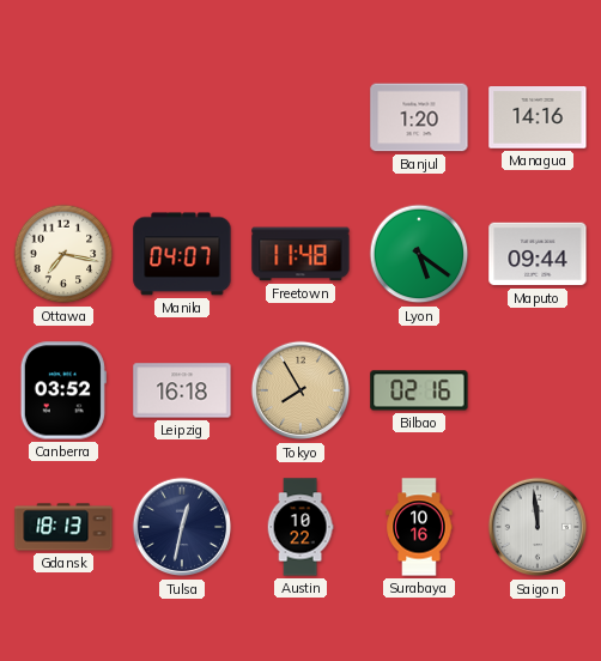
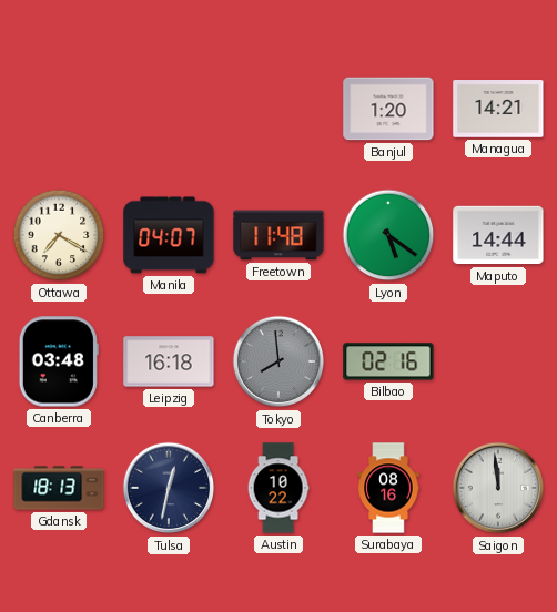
Managua: 14:16 -> 14:21
Ottawa: 7:17 -> 7:20
Maputo: 09:44 -> 14:44
Canberra: 03:52 -> 03:48
Tokyo: 7:55 -> 7:59
Tokyo dial: champagne -> grey
Surabaya: 10:16 -> 08:16
